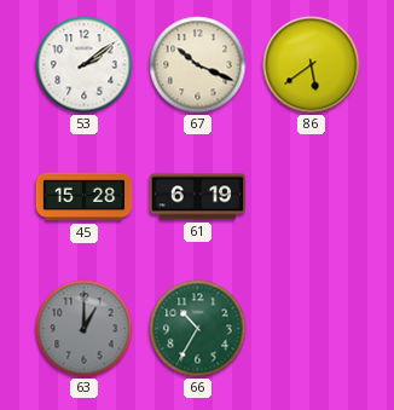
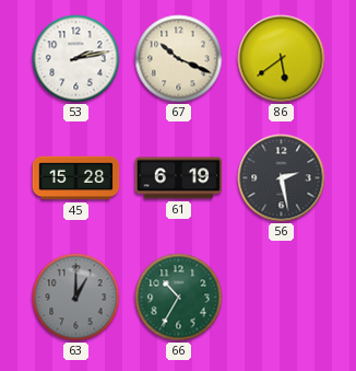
53: 2:09 -> 2:13
56: none -> 2:28
